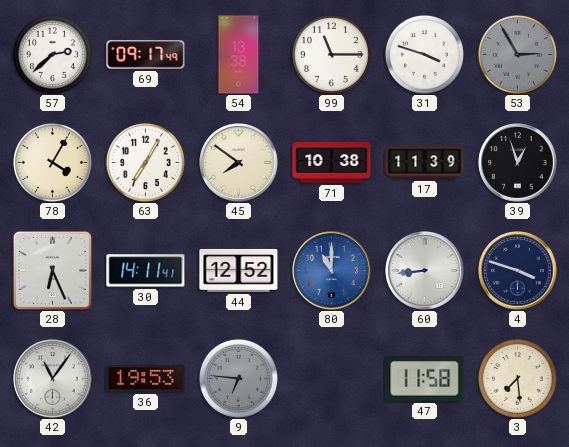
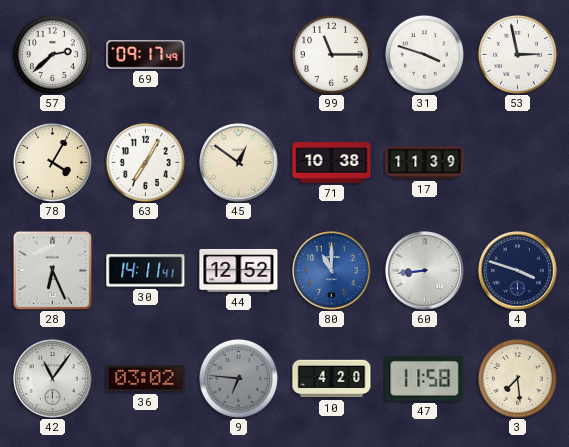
54: 13:38 -> none
53: 2:55 -> 2:58
53 dial: grey -> white
45: 7:51 -> 12:51
39: 12:57 -> none
36: 19:53 -> 03:02
10: none -> 4:20
